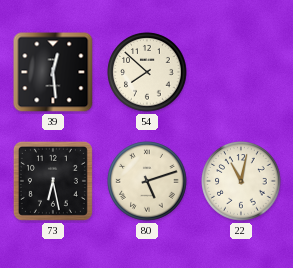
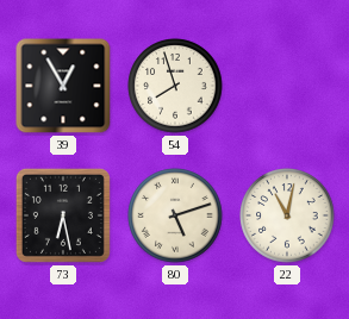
39: 12:29 -> 12:55
54: 7:52 -> 7:57
